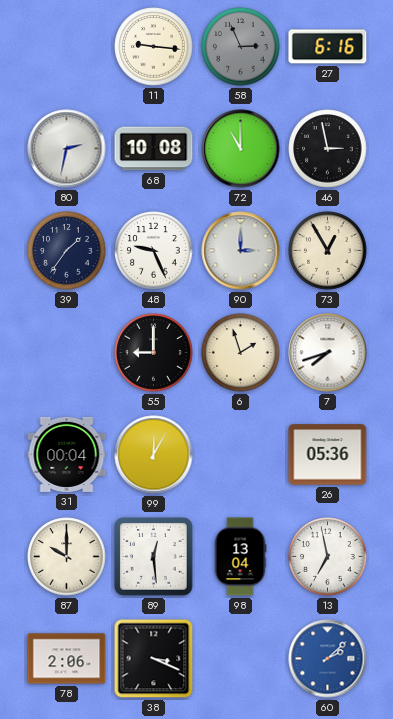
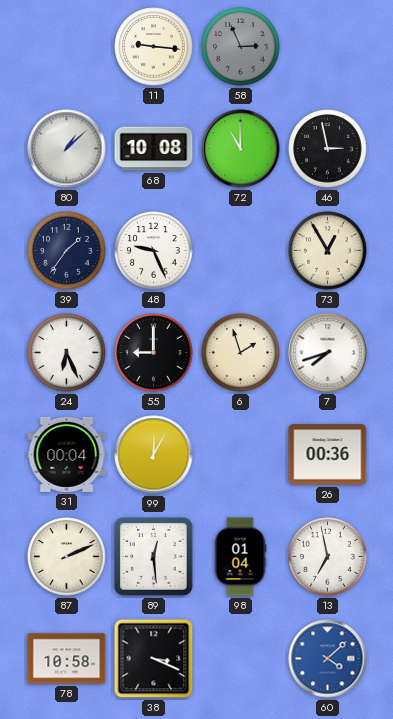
27: 6:16 -> none
80: 2:32 -> 1:08
90: 3:00 -> none
24: none -> 6:26
26: 05:36 -> 00:36
87: 10:00 -> 2:11
98: 13:04 -> 01:04
78: 2:06 -> 10:58
60: 2:08 -> 4:08
